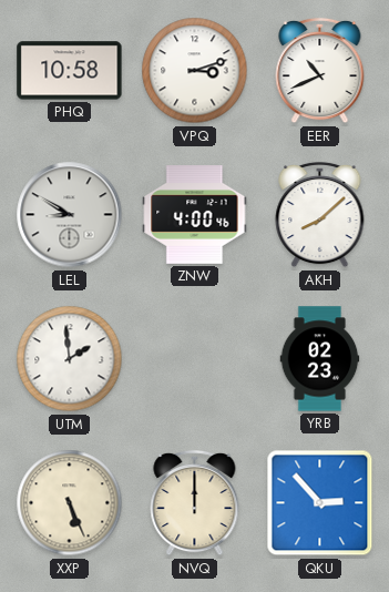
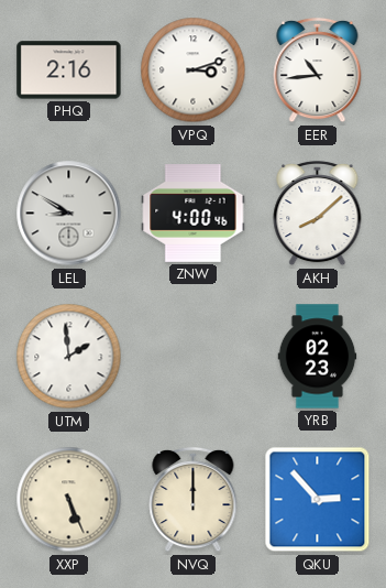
PHQ: 10:58 -> 2:16
EER: 10:41 -> 10:44
